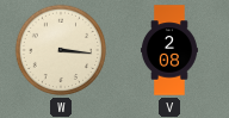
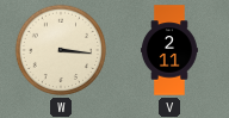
V: 2:08 -> 2:11
